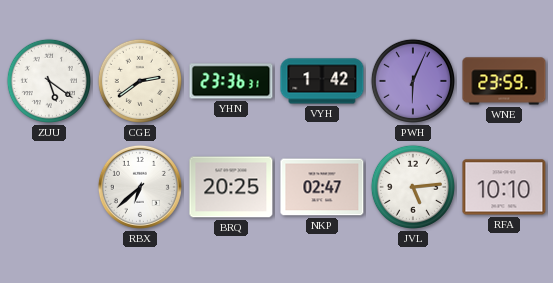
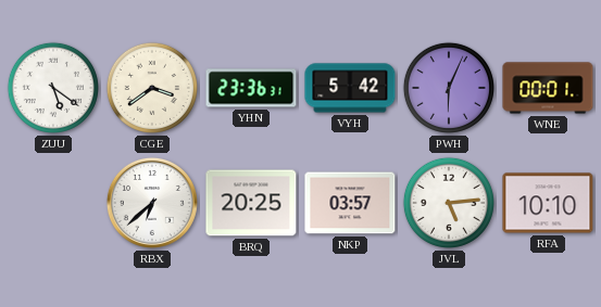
CGE: 2:39 -> 3:39
VYH: 1:42 -> 5:42
WNE: 23:59 -> 00:01
NKP: 02:47 -> 03:57
